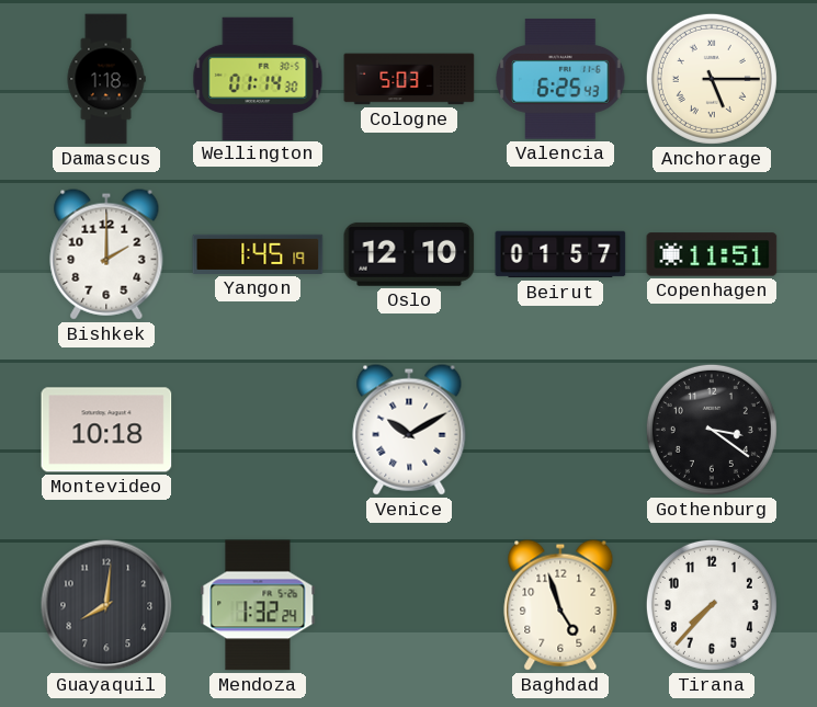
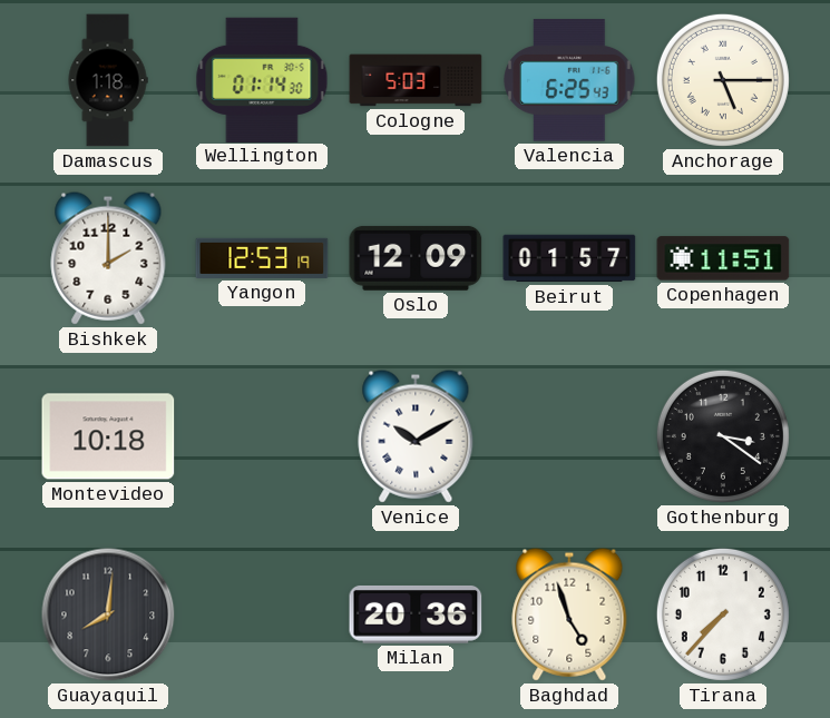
Yangon: 1:45 -> 12:53
Oslo: 12:10 -> 12:09
Mendoza: 1:32 -> none
Milan: none -> 20:36
